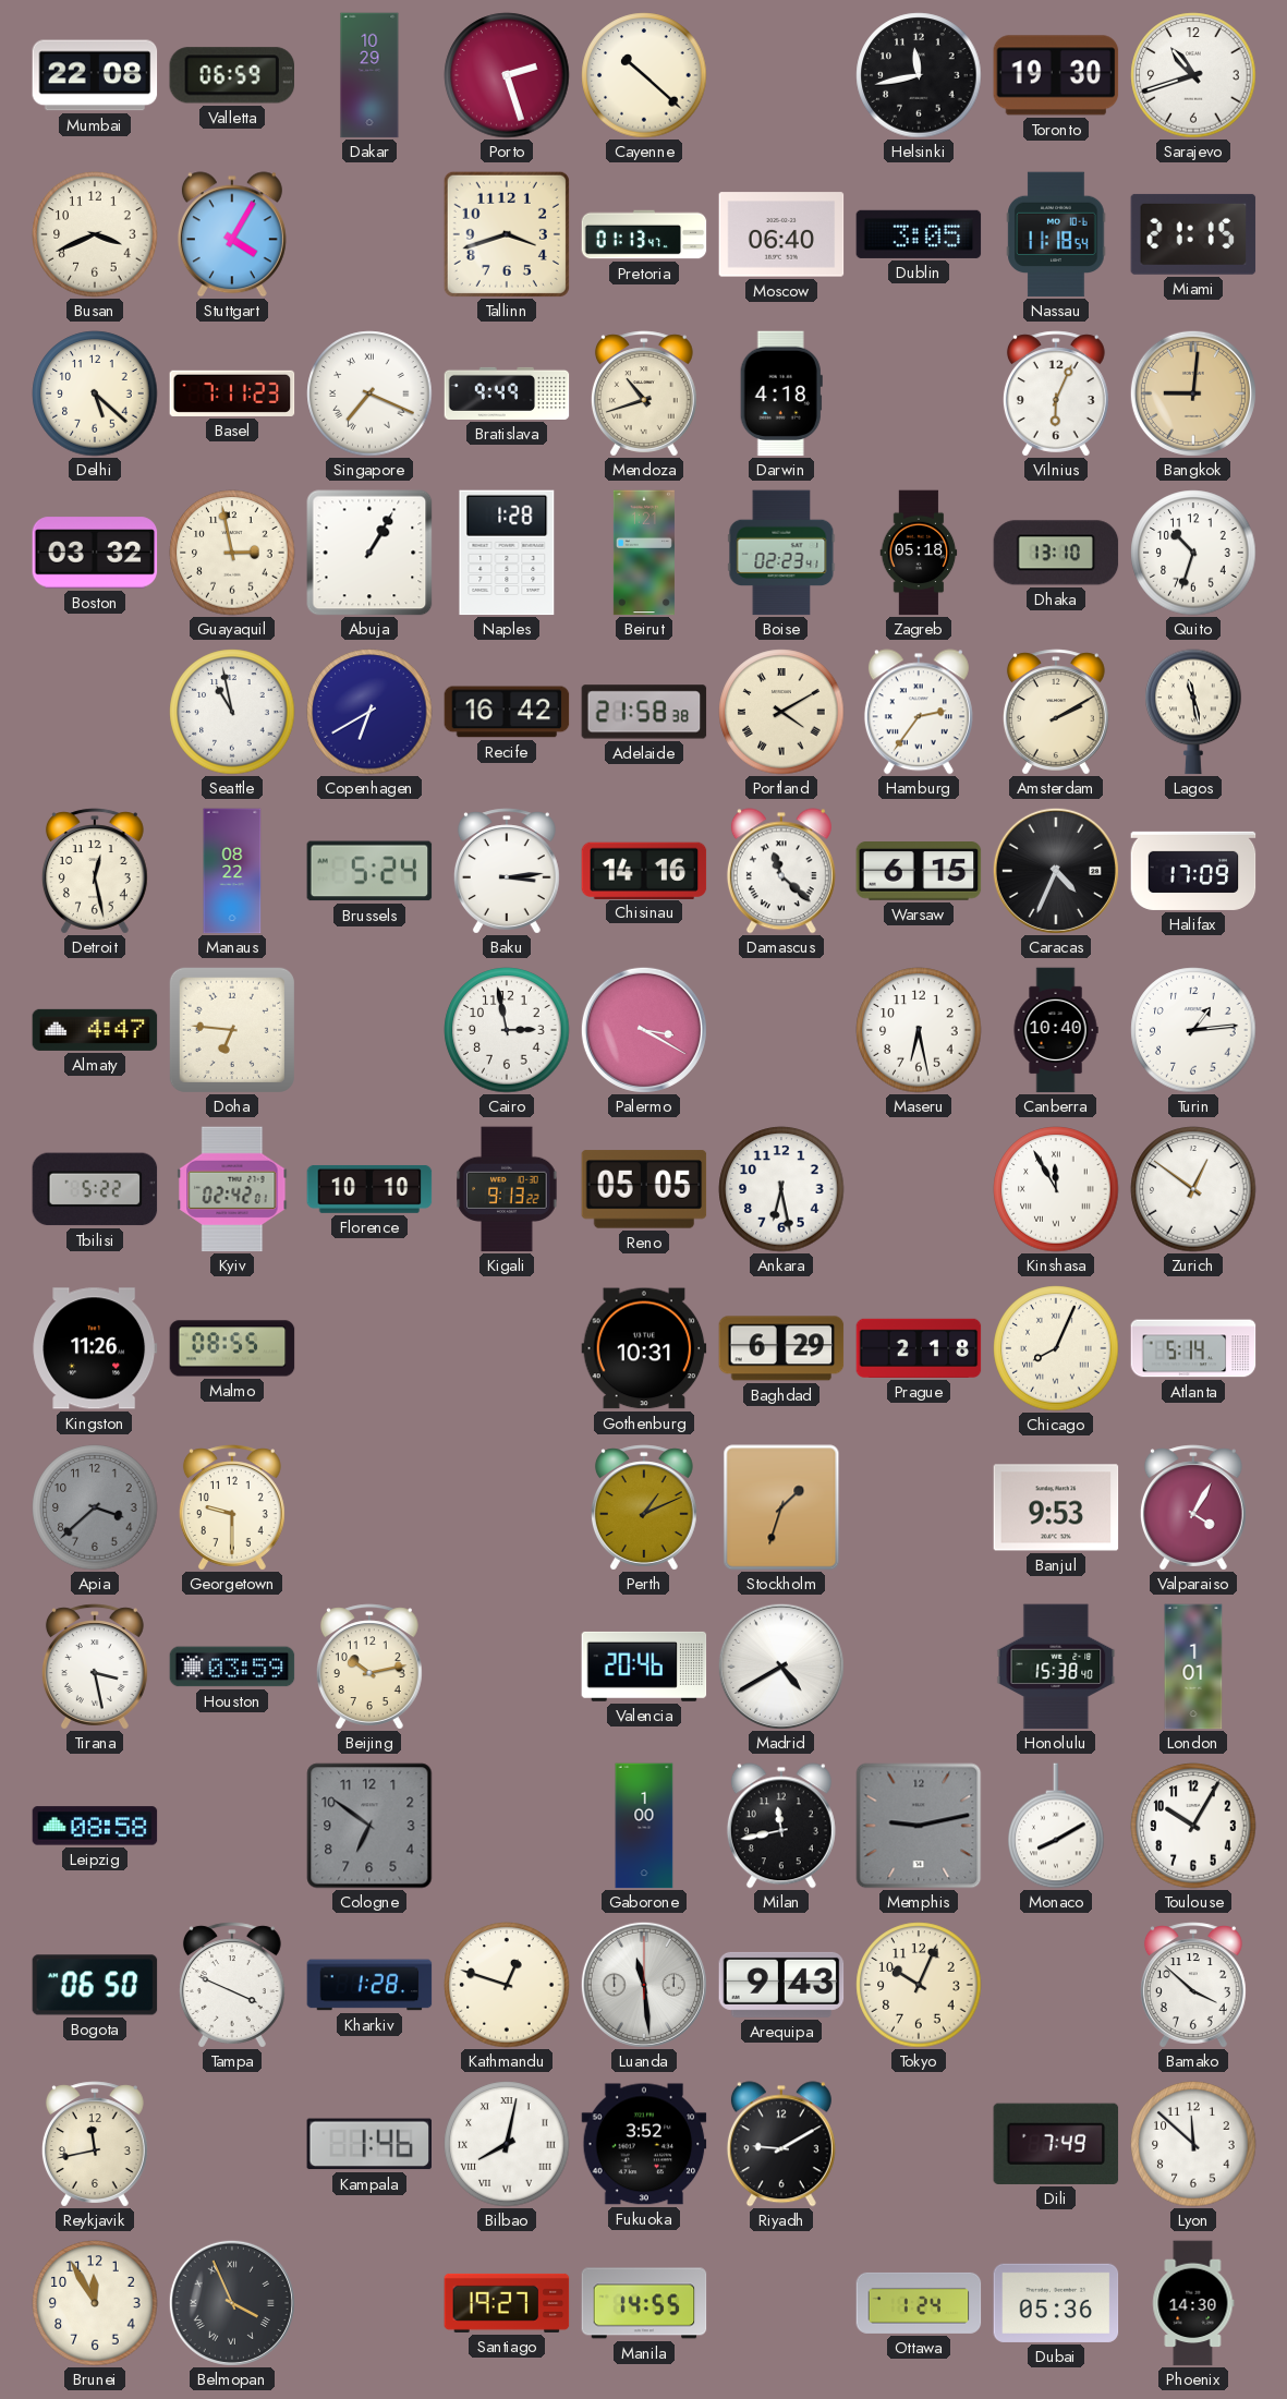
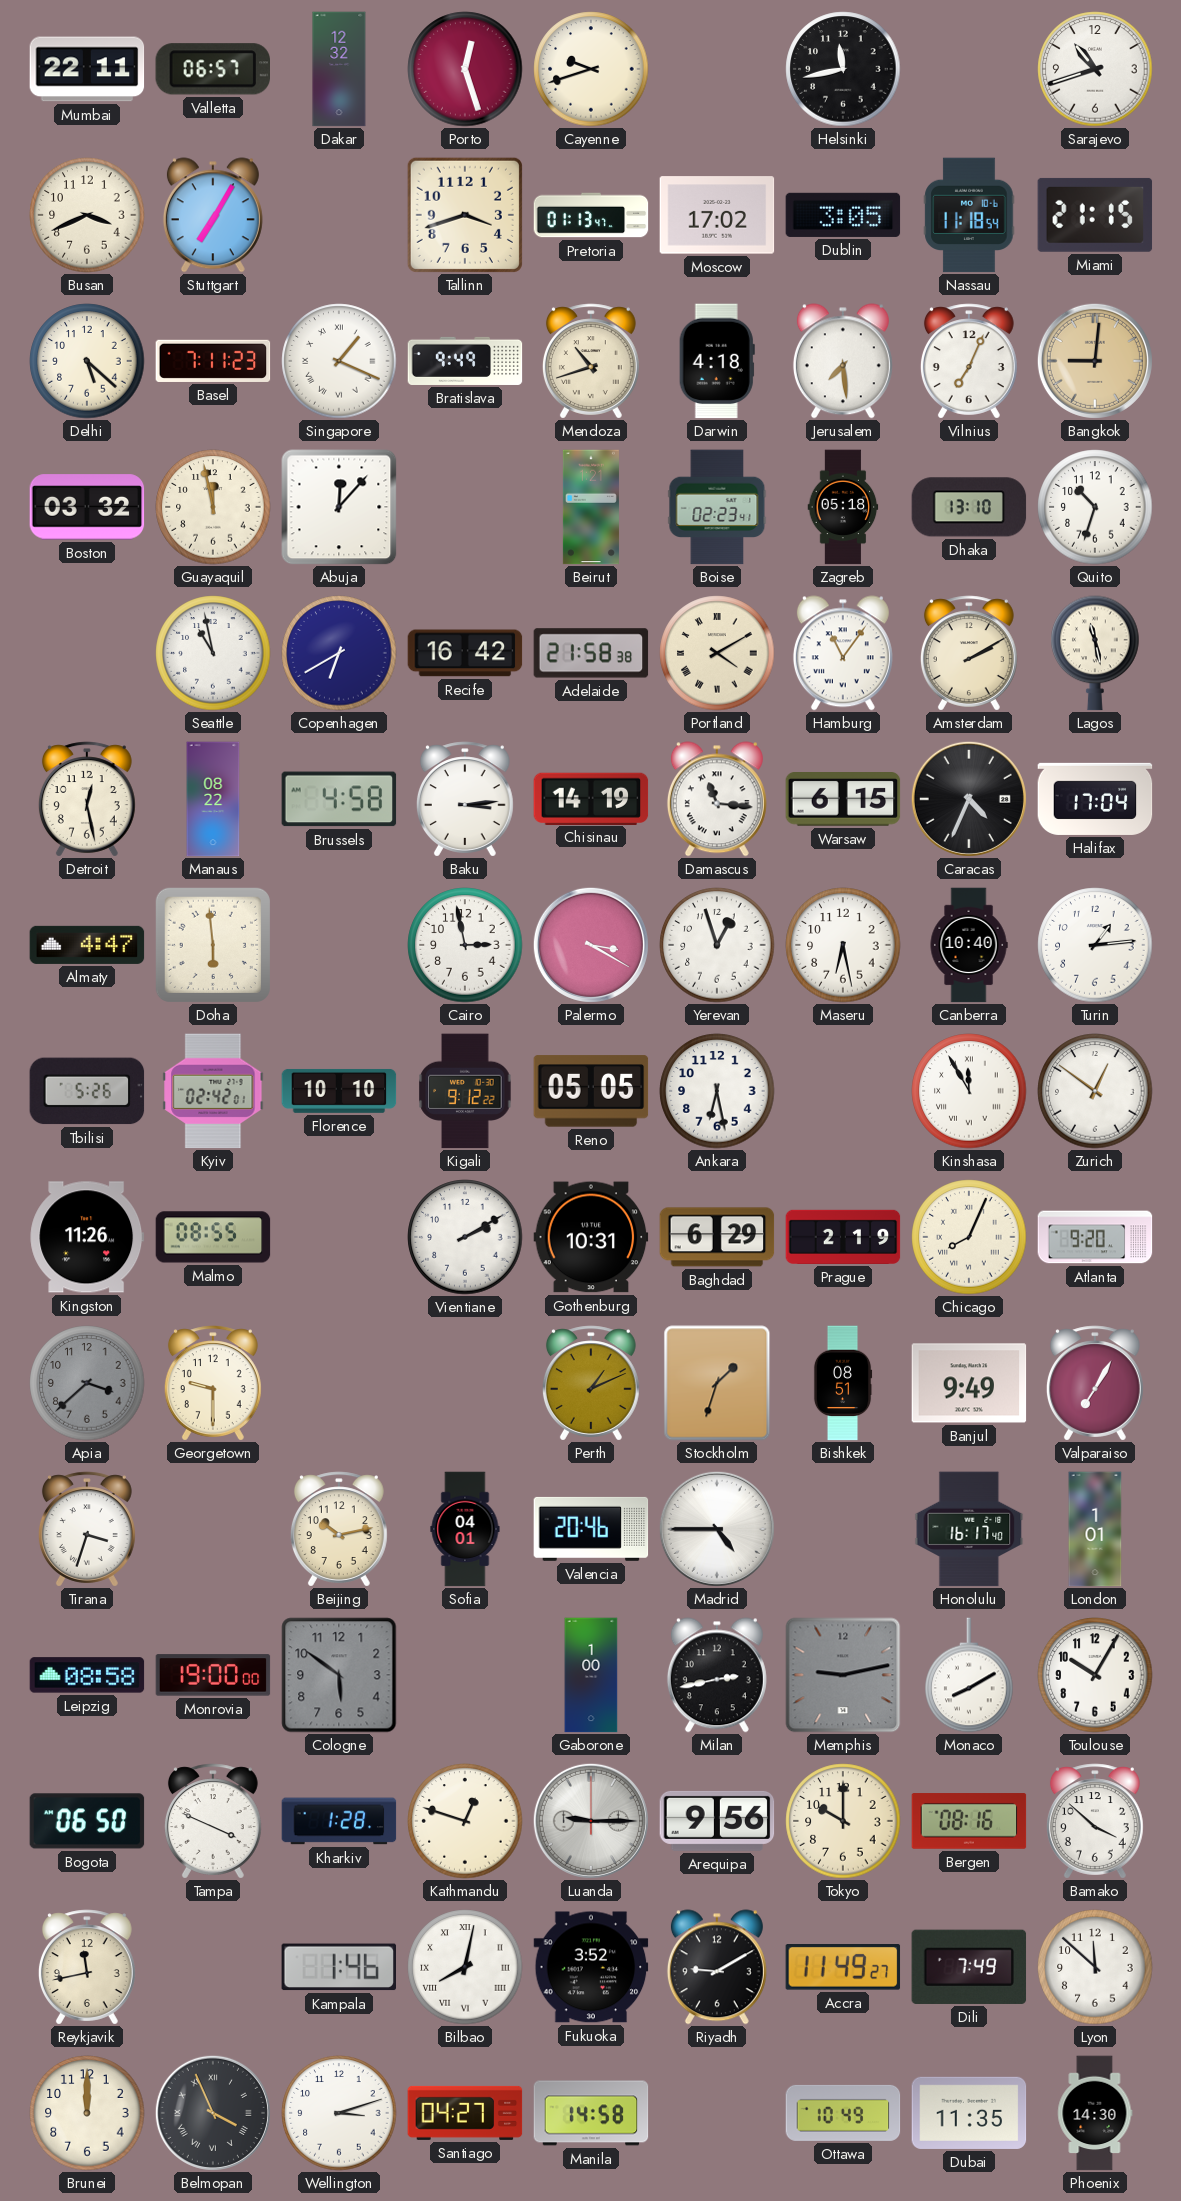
Mumbai: 22:08 -> 22:11
Valletta: 06:59 -> 06:57
Dakar: 10:29 -> 12:32
Porto: 2:27 -> 12:27
Cayenne: 10:22 -> 9:42
Toronto: 19:30 -> none
Stuttgart: 4:05 -> 7:05
Moscow: 06:40 -> 17:02
Singapore: 7:19 -> 1:19
Jerusalem: none -> 7:29
Vilnius: 6:04 -> 7:04
Guayaquil: 2:58 -> 11:58
Abuja: 1:05 -> 12:07
Naples: 1:28 -> none
Hamburg: 2:36 -> 11:06
Brussels: 5:24 -> 4:58
Chisinau: 14:16 -> 14:19
Damascus: 11:22 -> 11:16
Halifax: 17:09 -> 17:04
Doha: 6:46 -> 5:59
Yerevan: none -> 12:57
Tbilisi: 5:22 -> 5:26
Kigali: 9:13 -> 9:12
Vientiane: none -> 2:10
Prague: 2:18 -> 2:19
Atlanta: 5:14 -> 9:20
Bishkek: none -> 08:51
Banjul: 9:53 -> 9:49
Valparaiso: 4:05 -> 7:05
Tirana: 3:28 -> 3:33
Houston: 03:59 -> none
Sofia: none -> 04:01
Madrid: 4:40 -> 4:45
Honolulu: 15:38 -> 16:17
Monrovia: none -> 19:00
Cologne: 6:51 -> 5:51
Milan: 11:43 -> 2:43
Luanda: 11:29 -> 9:15
Arequipa: 9:43 -> 9:56
Tokyo: 10:04 -> 10:00
Bergen: none -> 08:16
Accra: none -> 11:49
Brunei: 11:55 -> 12:00
Wellington: none -> 3:12
Santiago: 19:27 -> 04:27
Manila: 14:55 -> 14:58
Ottawa: 1:24 -> 10:49
Dubai: 05:36 -> 11:35
